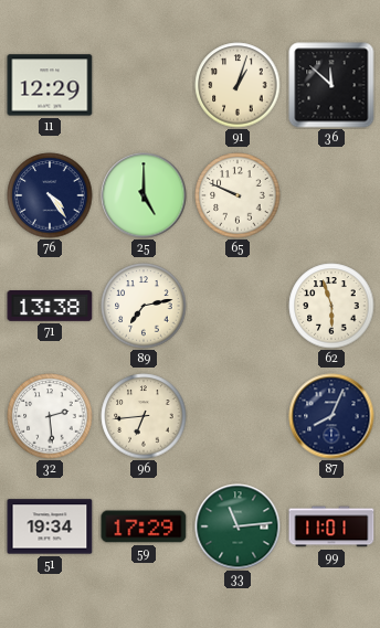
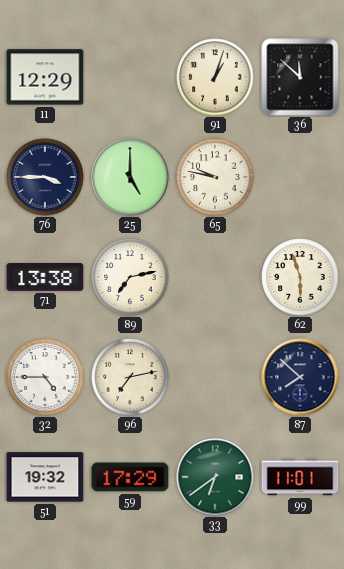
76: 4:24 -> 3:45
65: 9:49 -> 9:47
32: 2:29 -> 4:45
96: 6:44 -> 7:13
87: 8:04 -> 7:52
51: 19:34 -> 19:32
33: 11:14 -> 6:39
